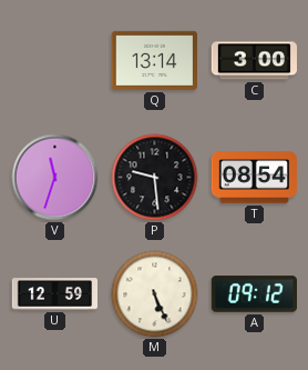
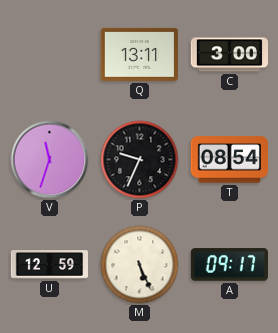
Q: 13:14 -> 13:11
P: 9:29 -> 9:34
A: 09:12 -> 09:17
